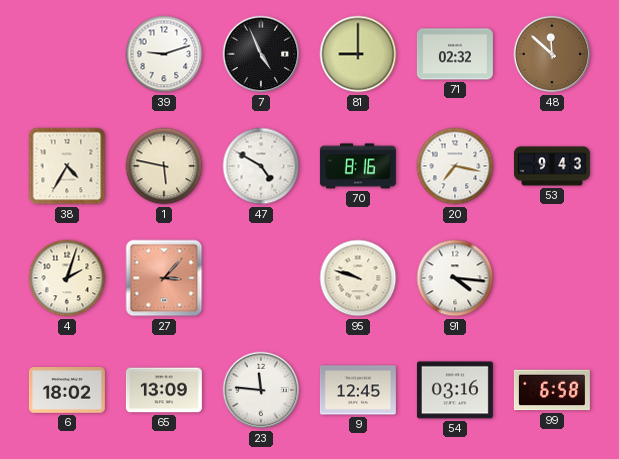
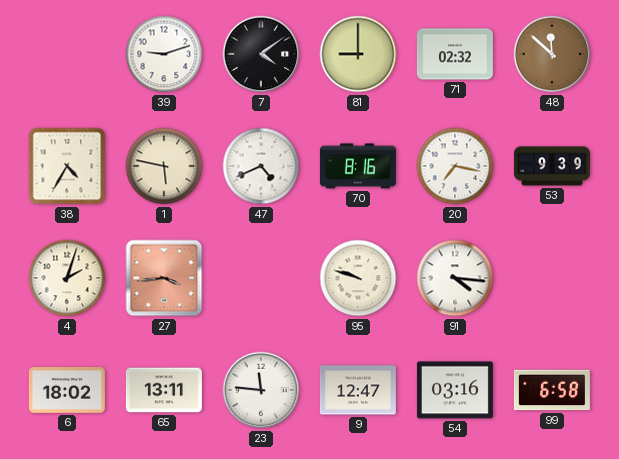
7: 4:56 -> 4:09
47: 4:50 -> 4:41
53: 9:43 -> 9:39
27: 3:07 -> 3:44
65: 13:09 -> 13:11
9: 12:45 -> 12:47
